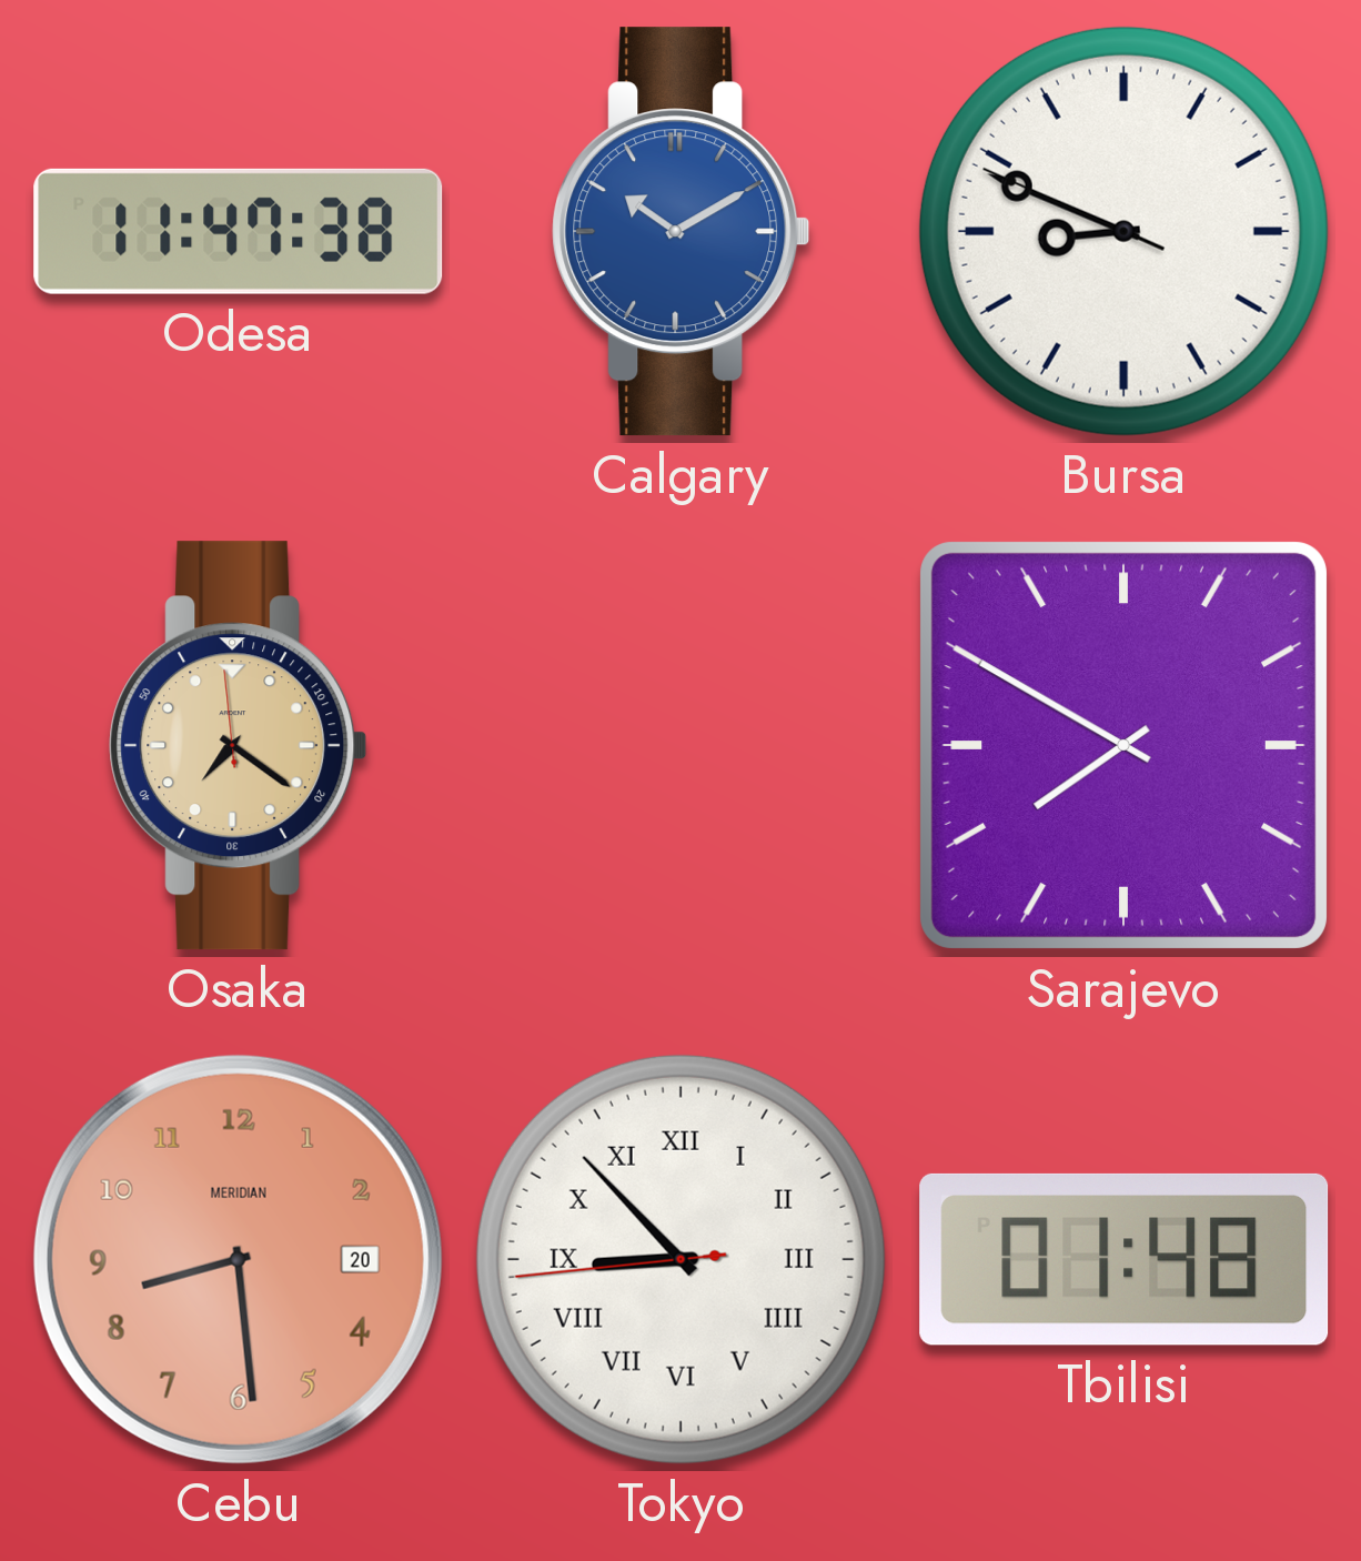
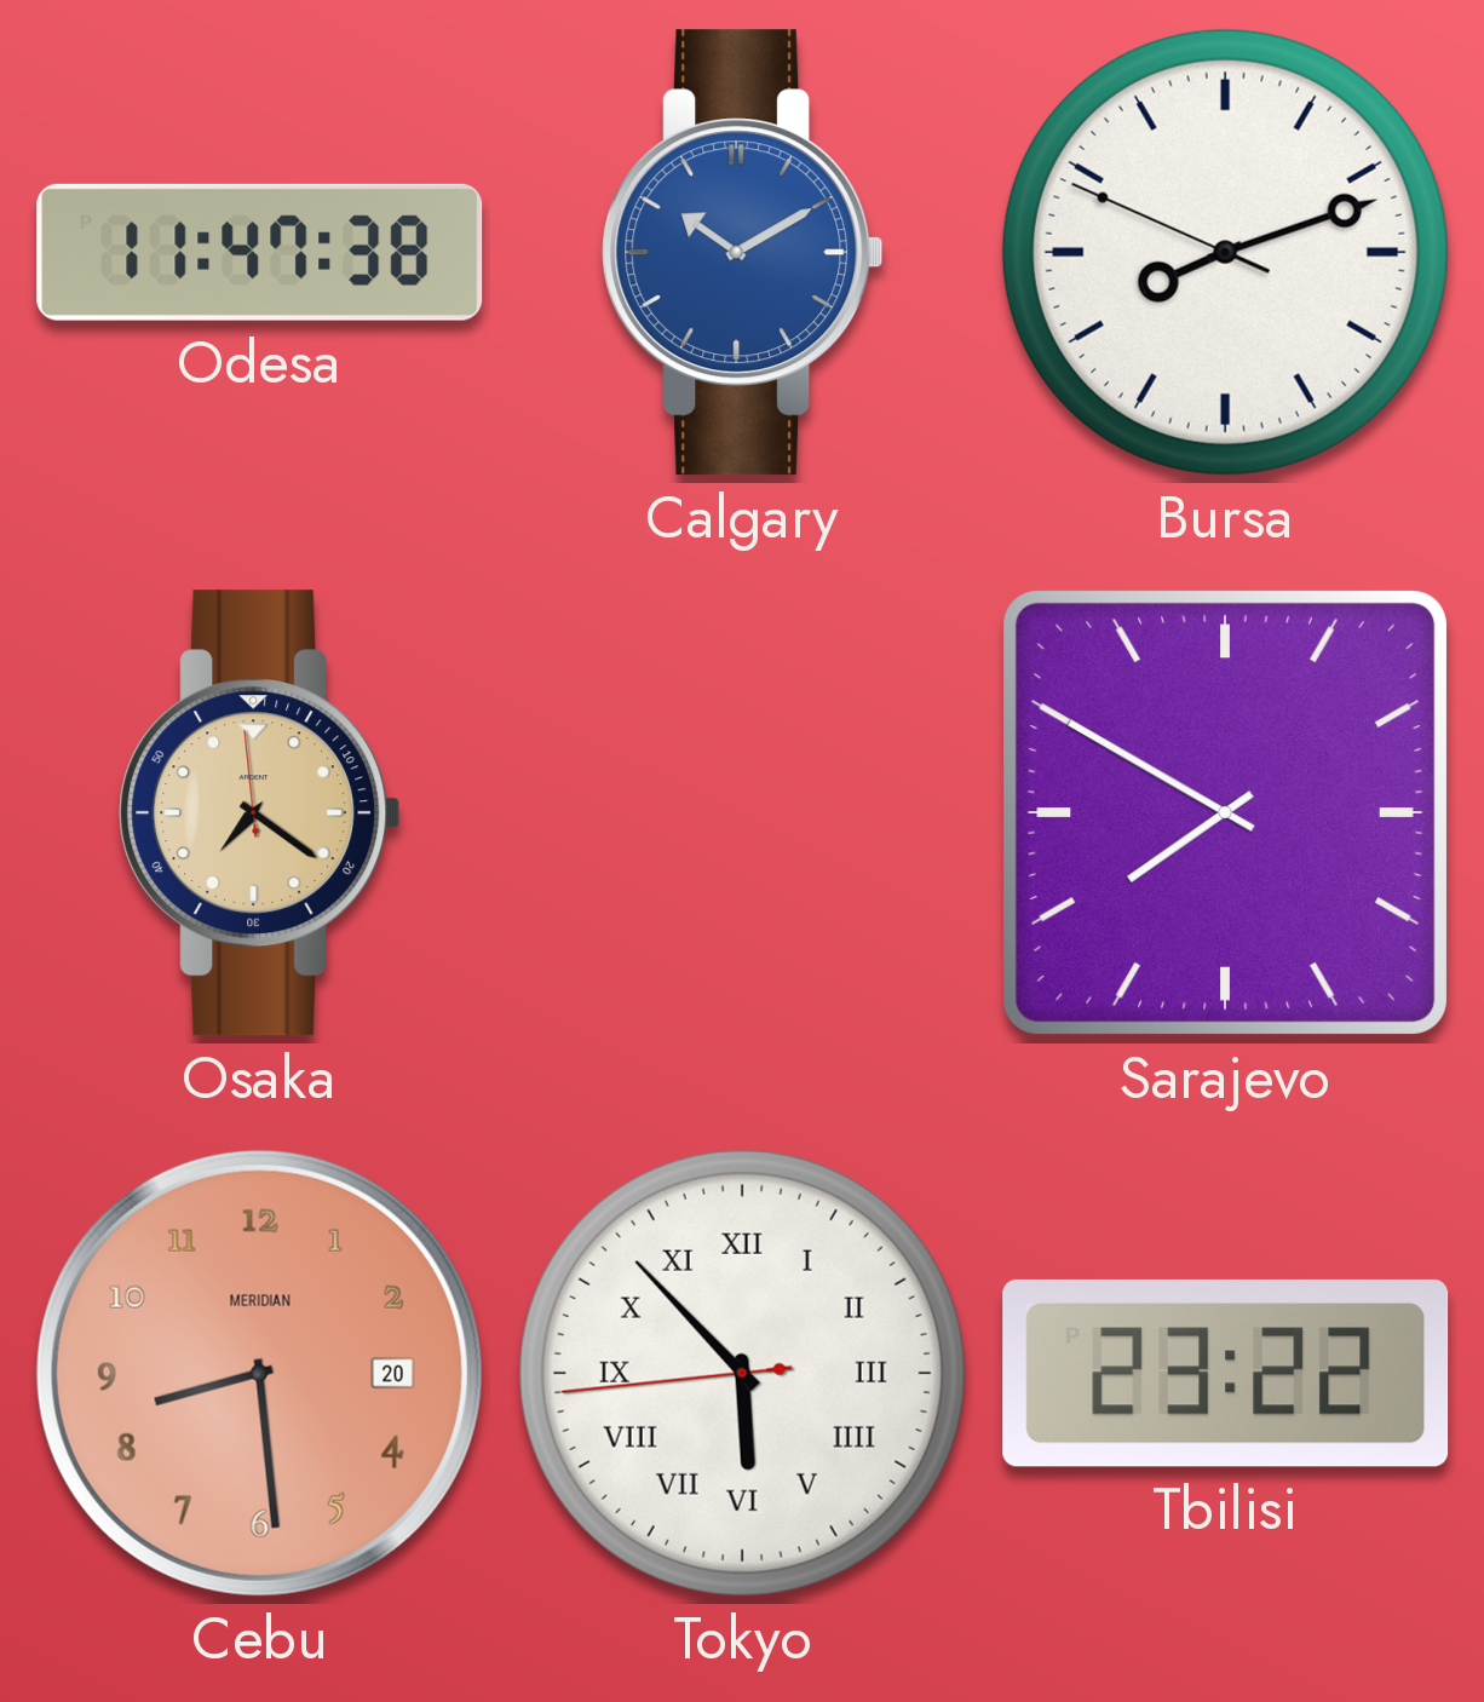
Bursa: 8:48 -> 8:11
Tokyo: 8:52 -> 5:52
Tbilisi: 01:48 -> 23:22
